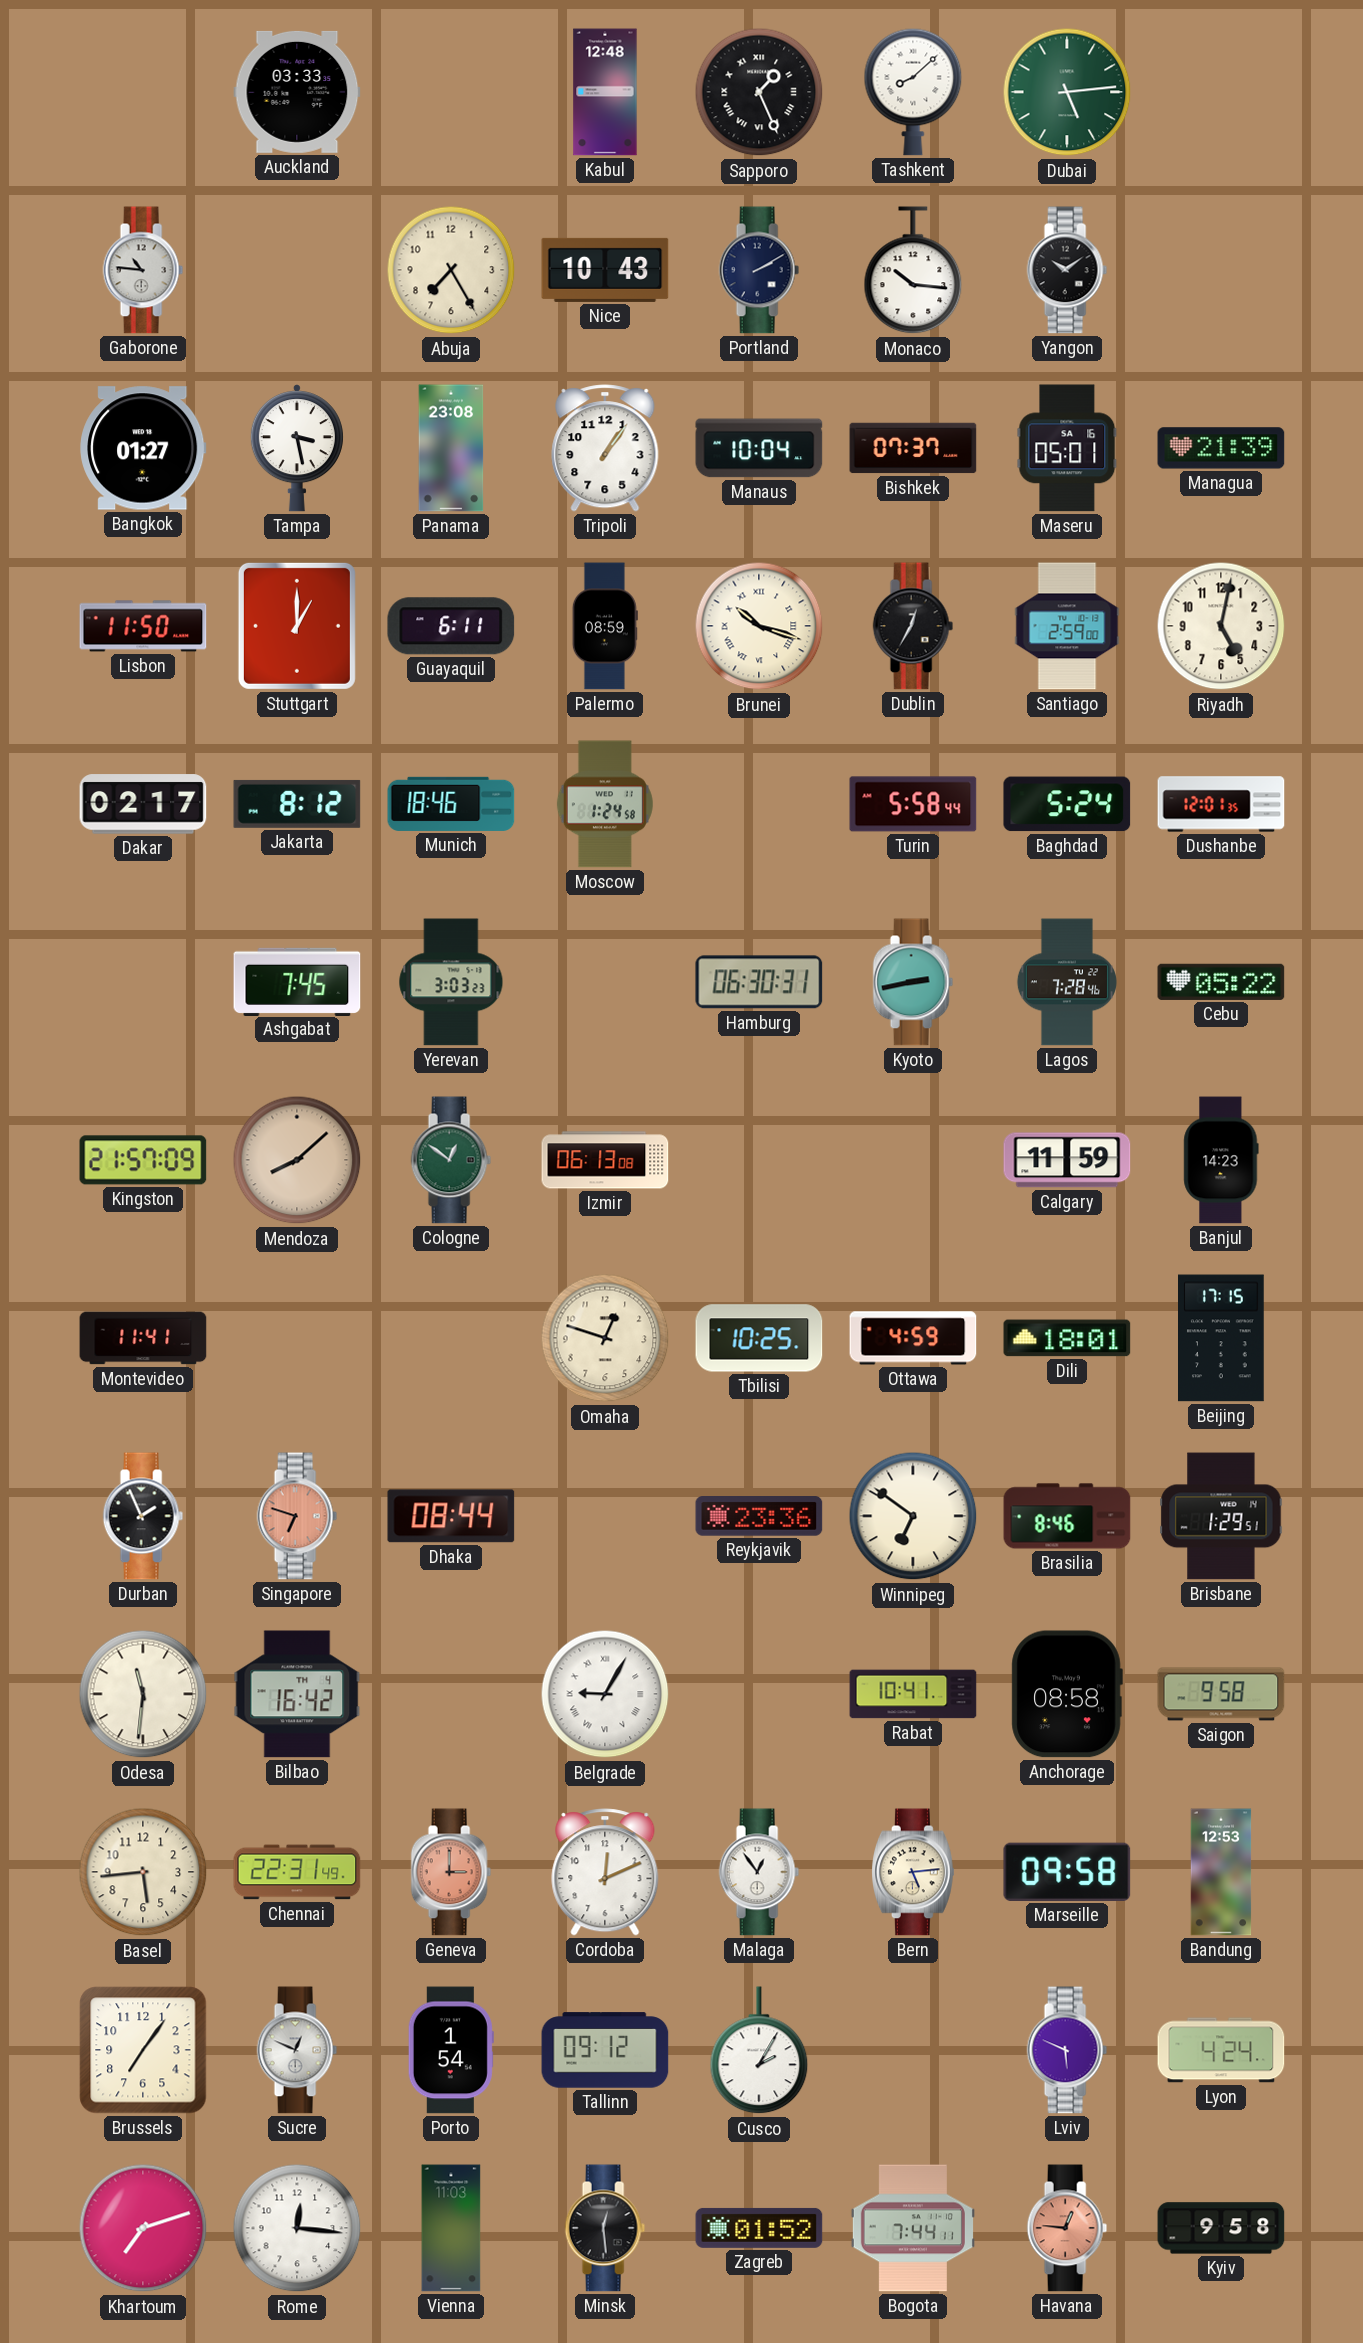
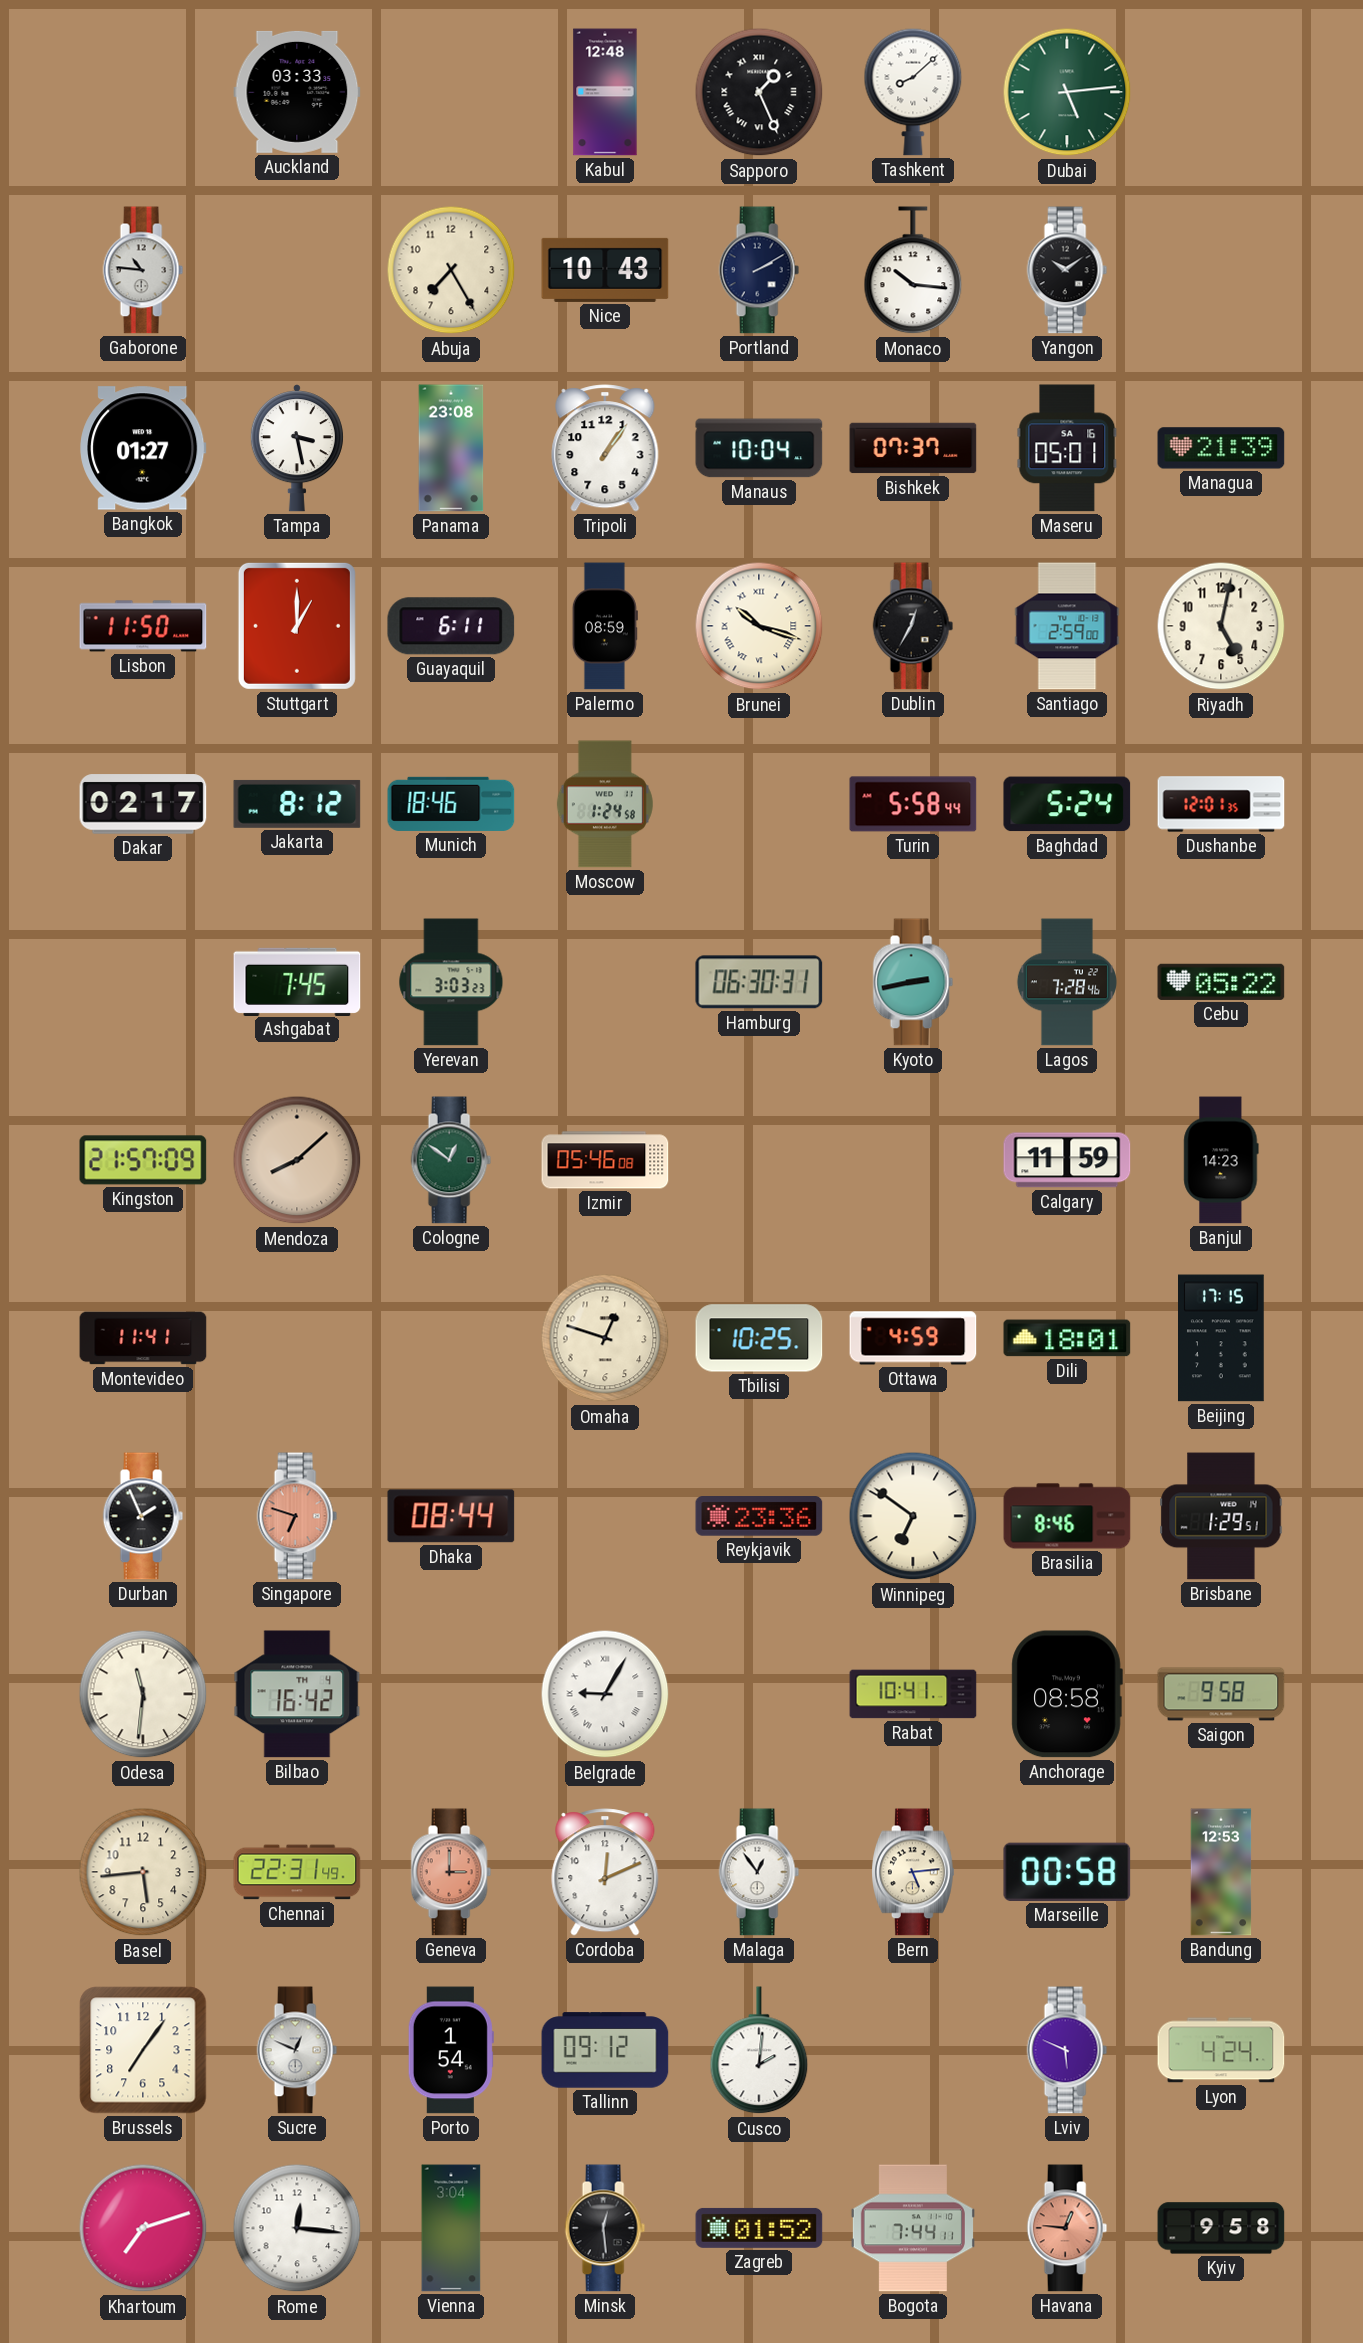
Izmir: 06:13 -> 05:46
Marseille: 09:58 -> 00:58
Cusco: 2:05 -> 2:01
Vienna: 11:03 -> 3:04
